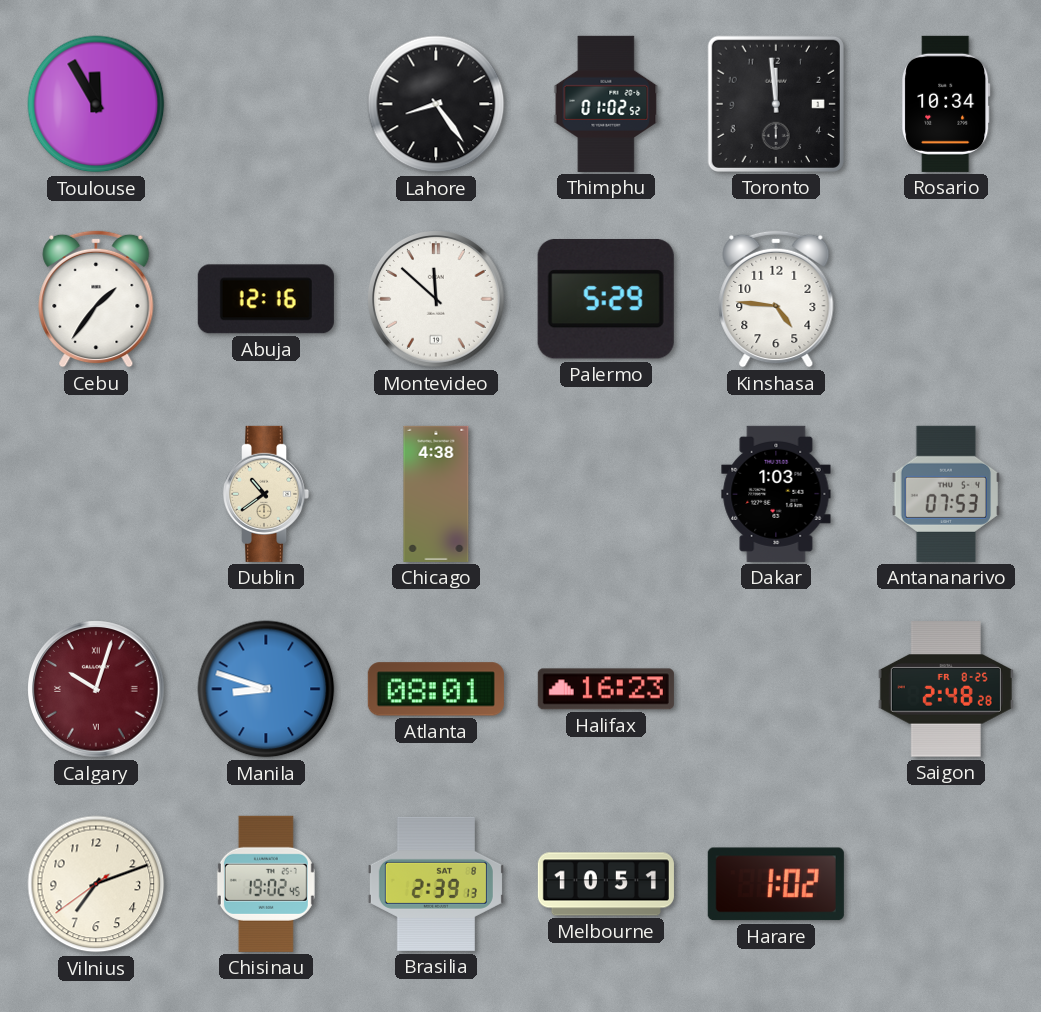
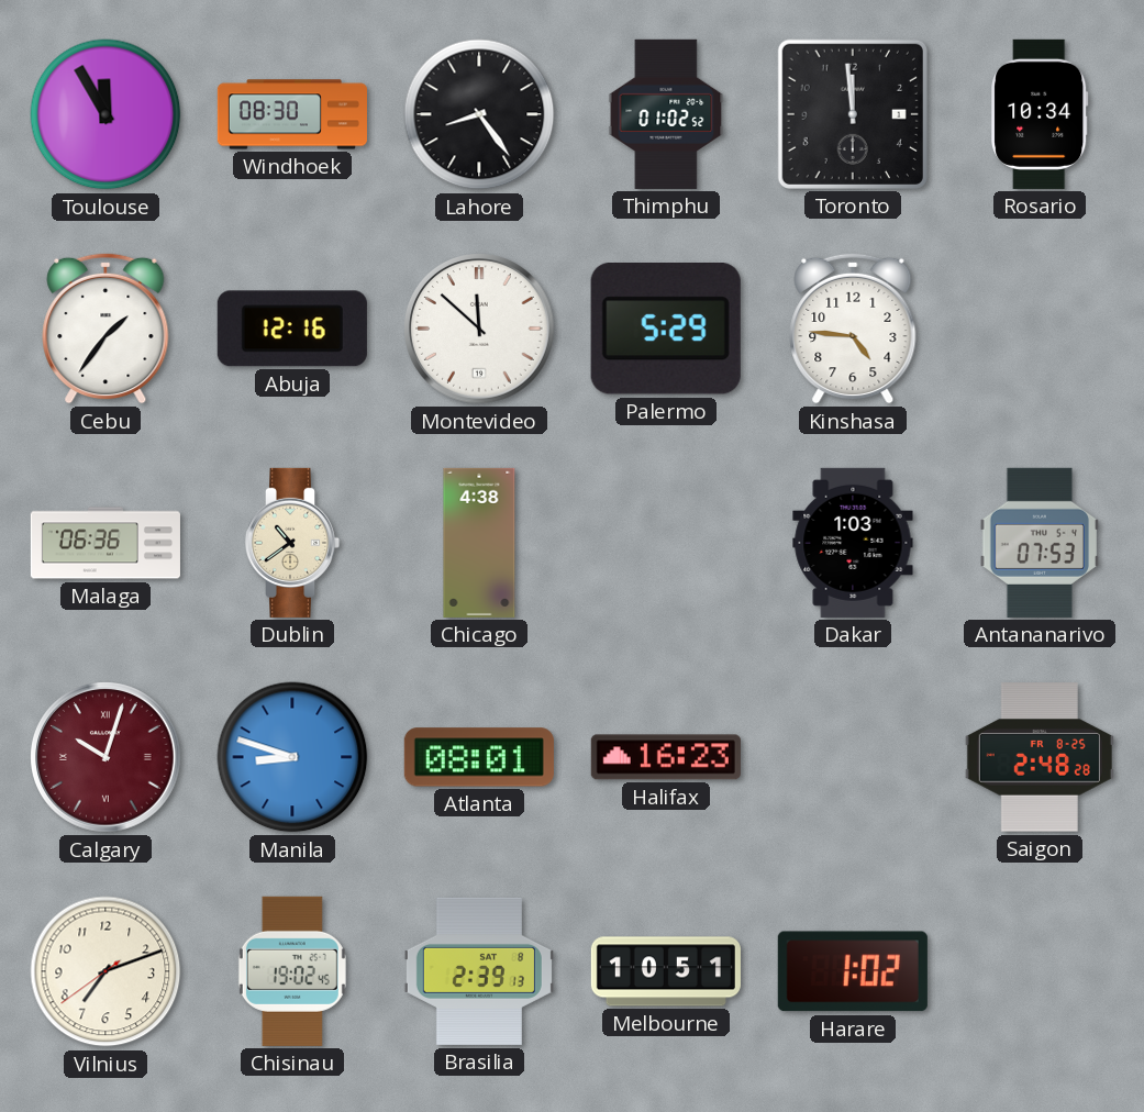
Windhoek: none -> 08:30
Malaga: none -> 06:36
